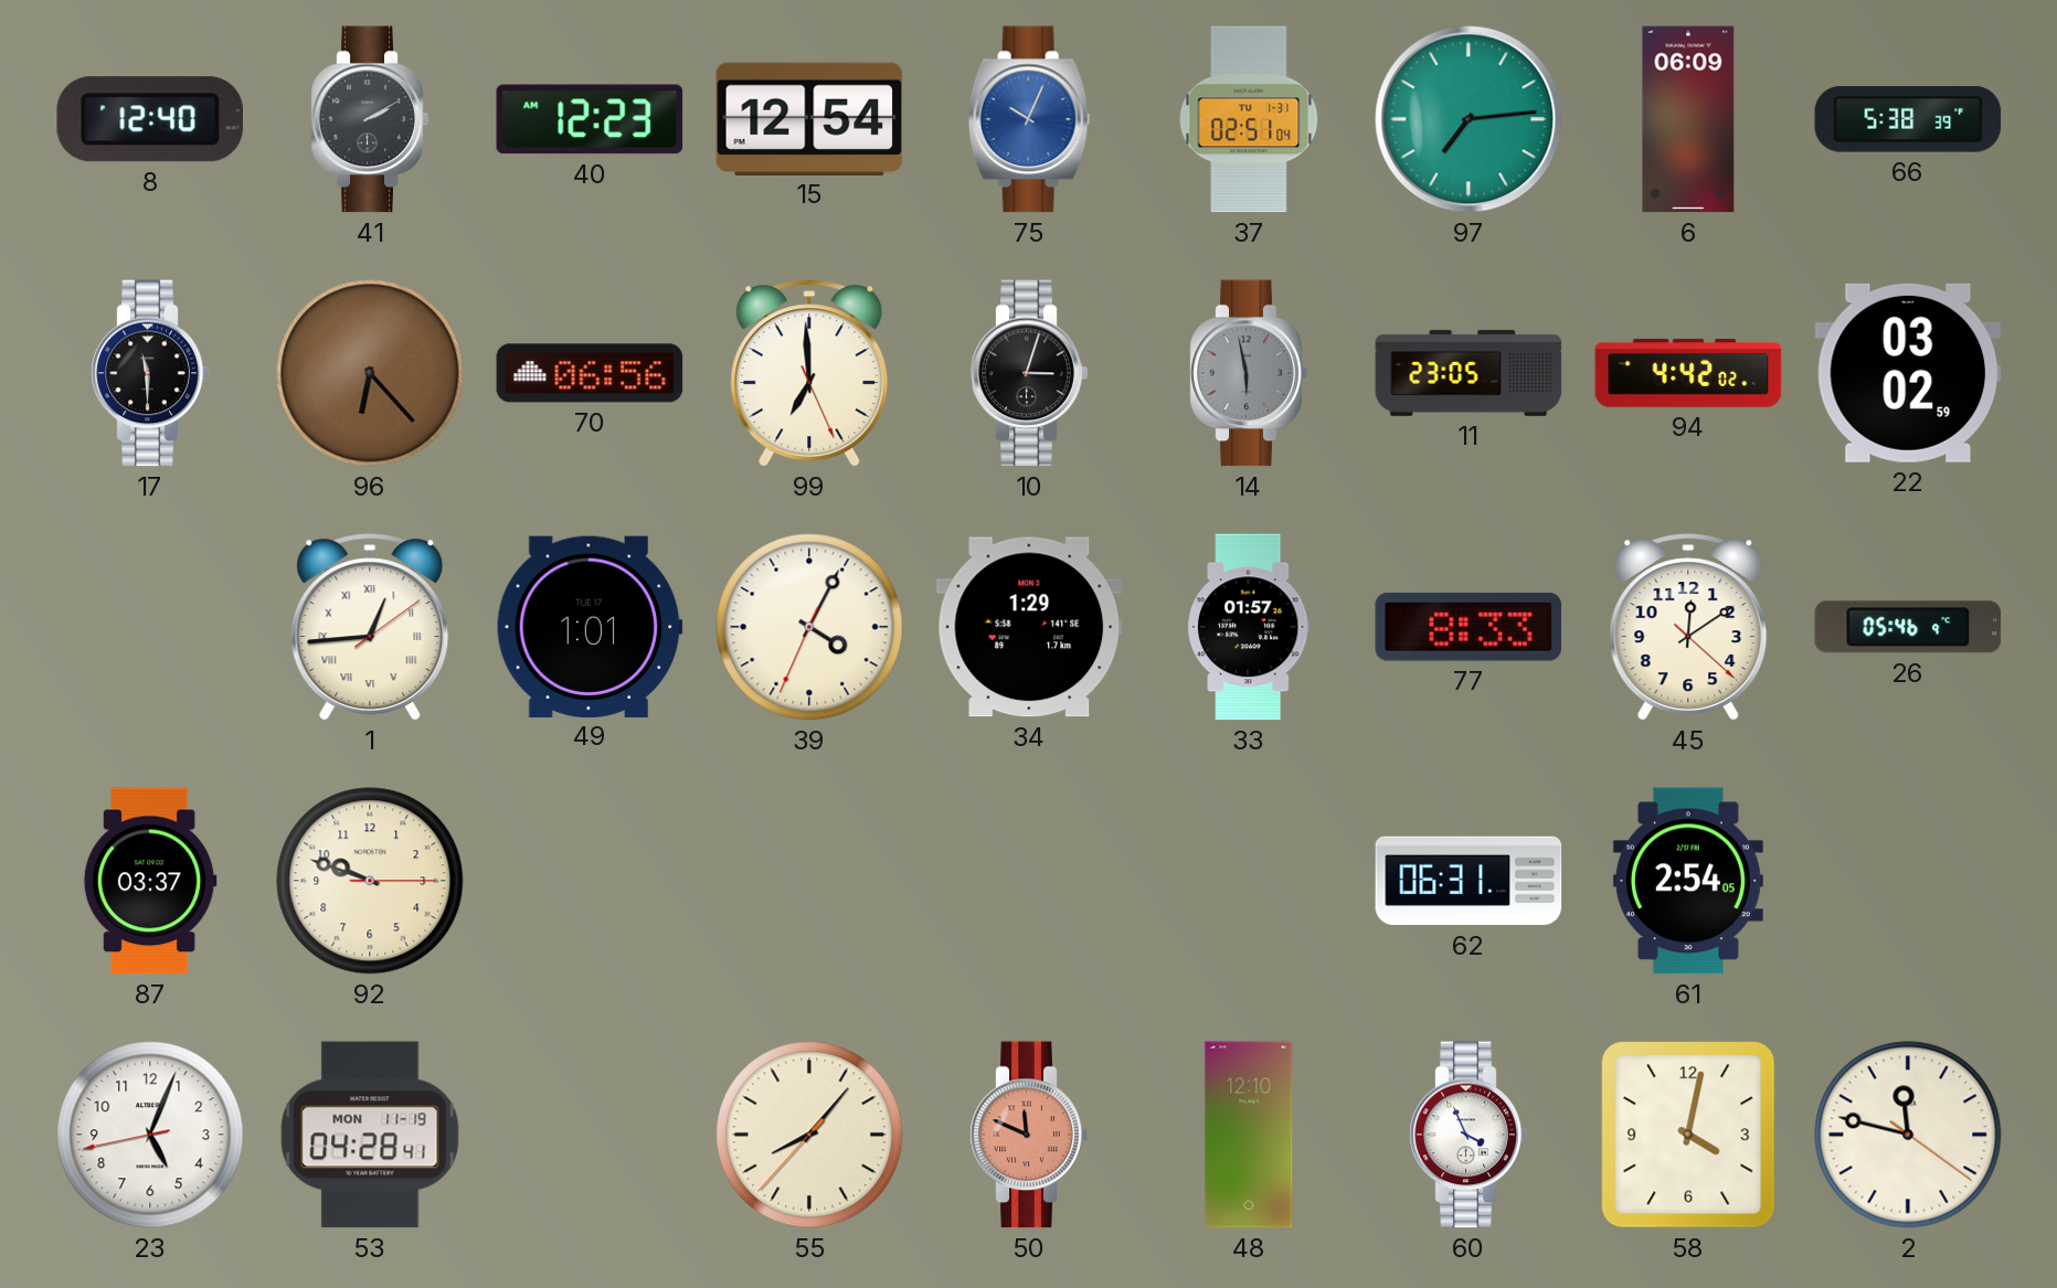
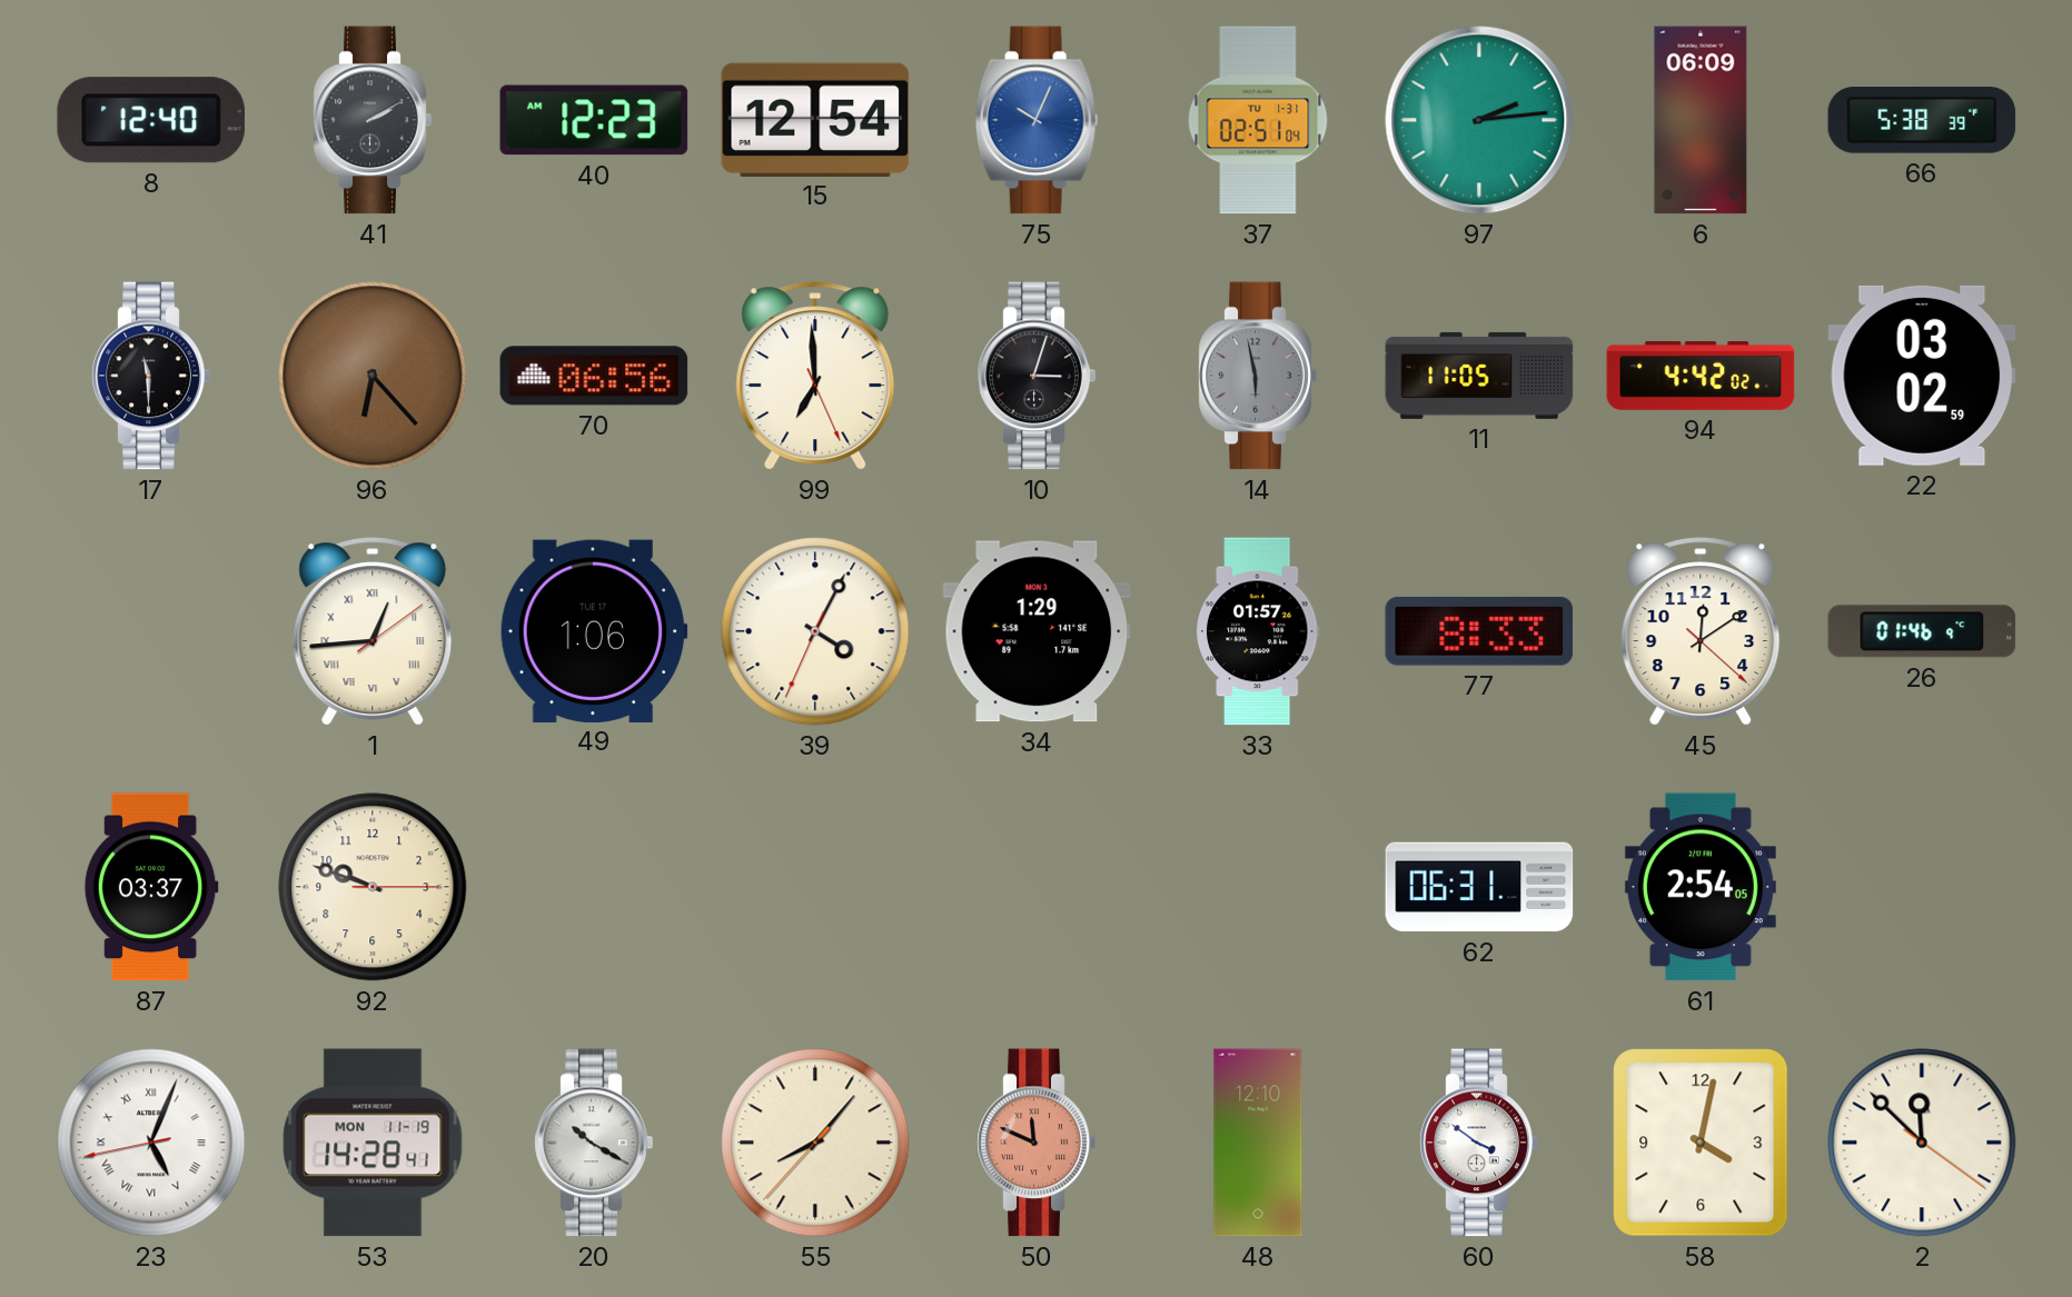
97: 7:14 -> 2:14
11: 23:05 -> 11:05
49: 1:01 -> 1:06
26: 05:46 -> 01:46
23 numerals: Arabic -> Roman
53: 04:28 -> 14:28
20: none -> 10:20
60: 3:56 -> 3:51
2: 11:47 -> 11:52
